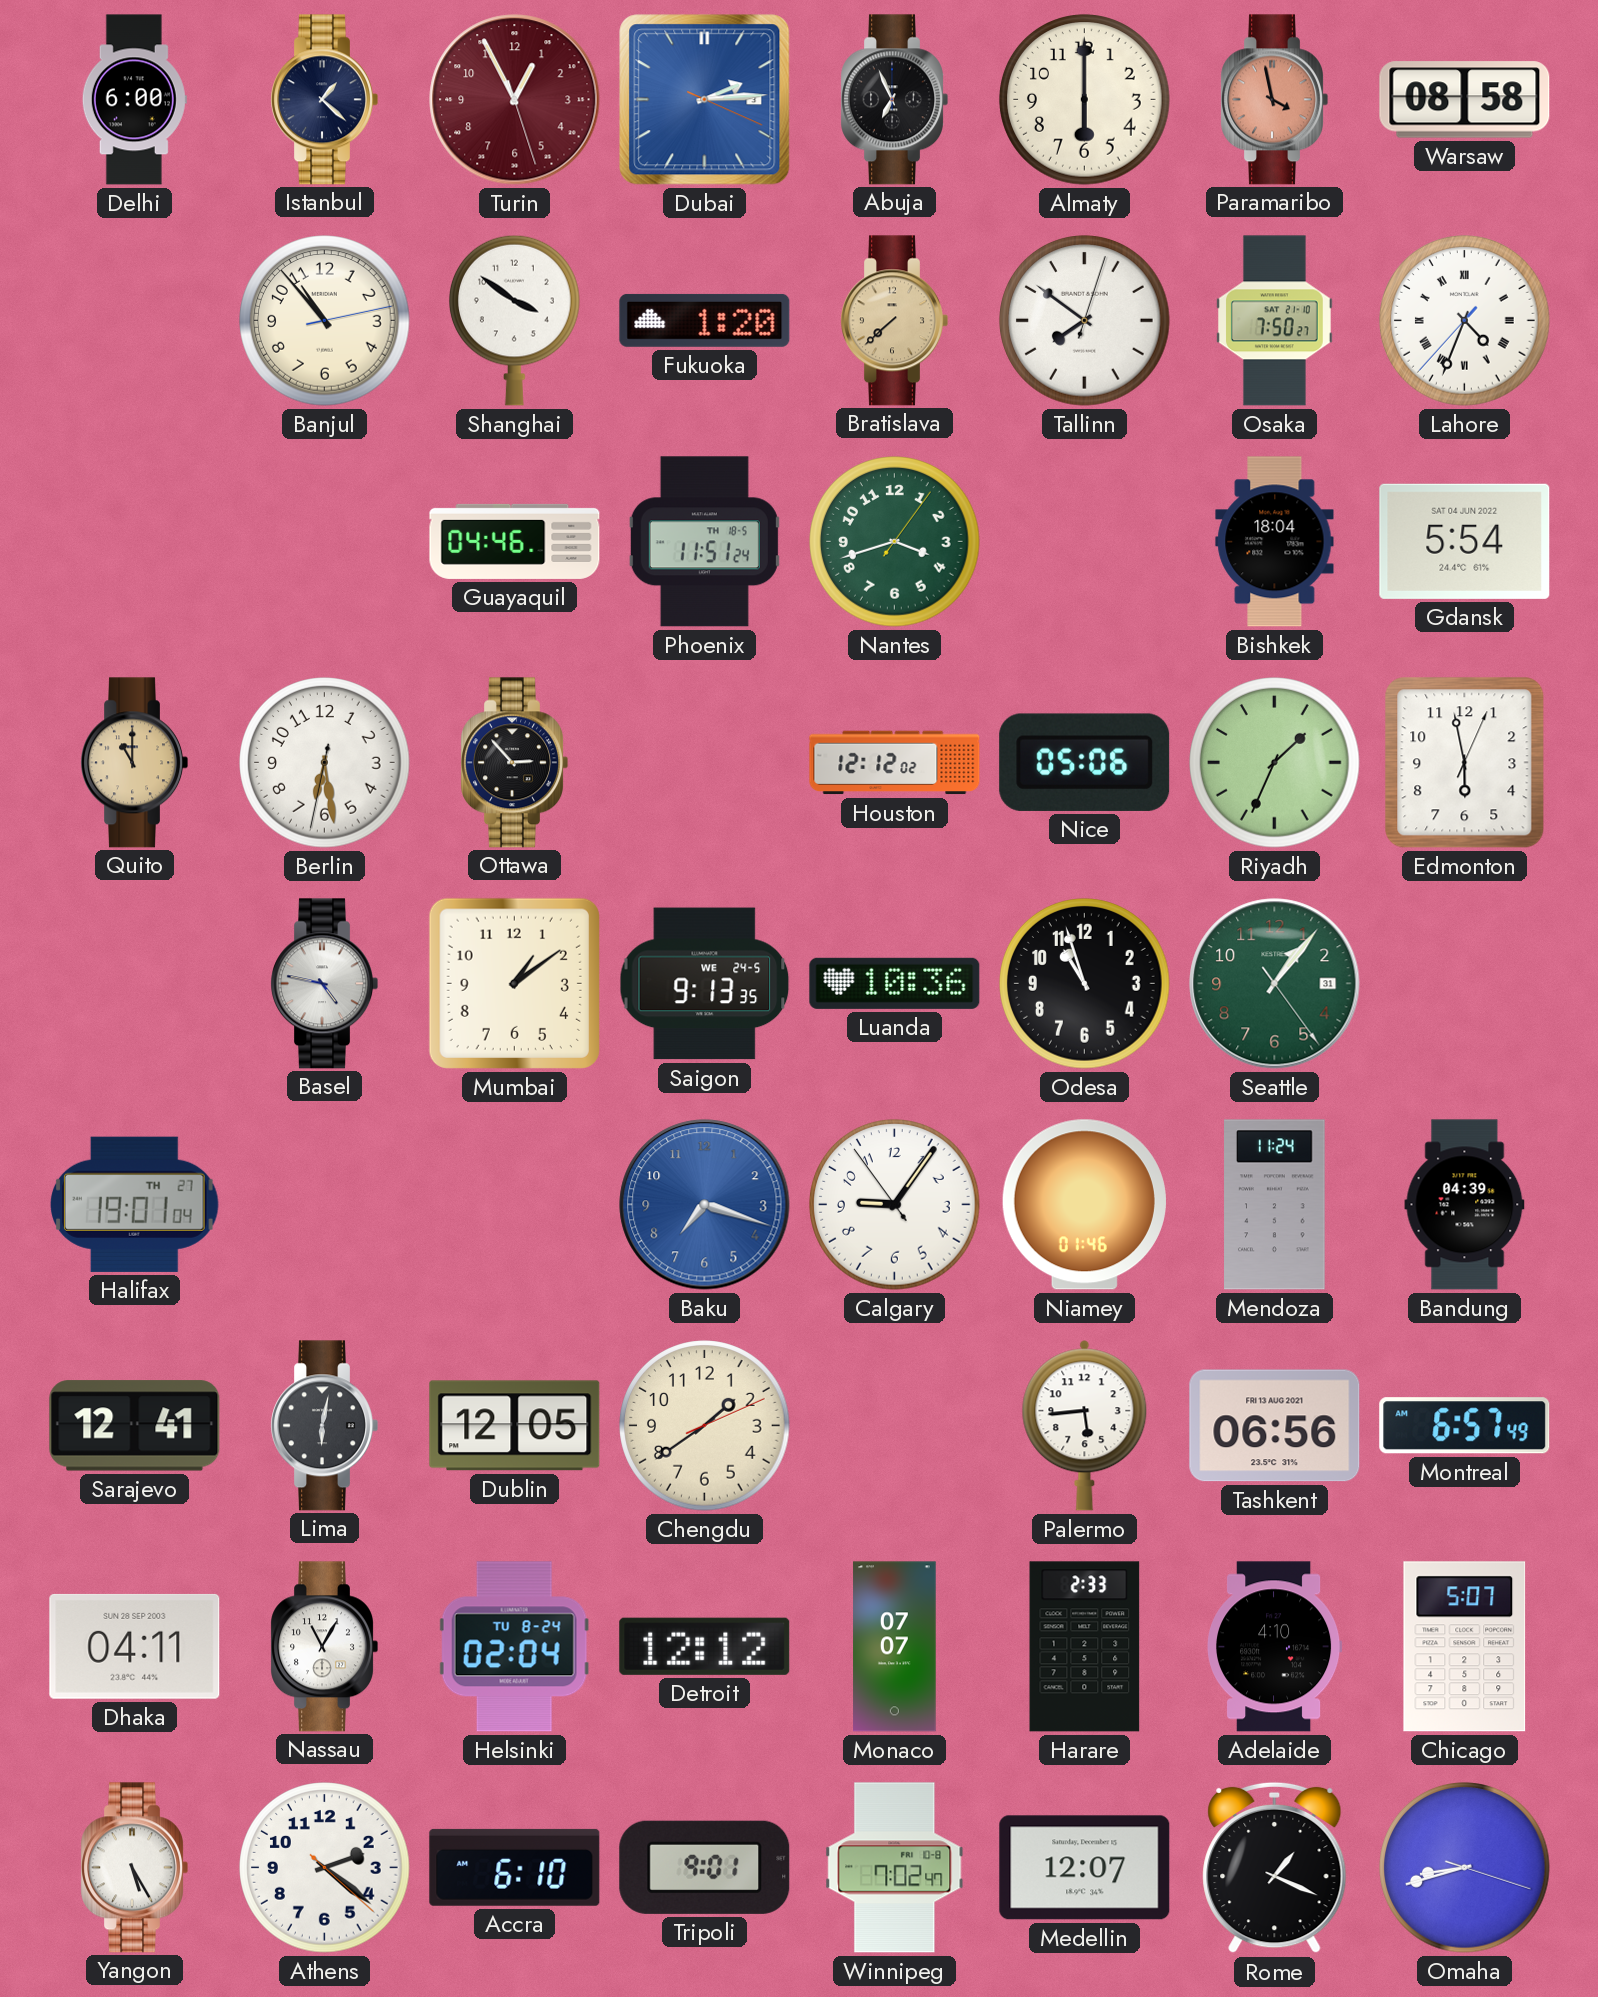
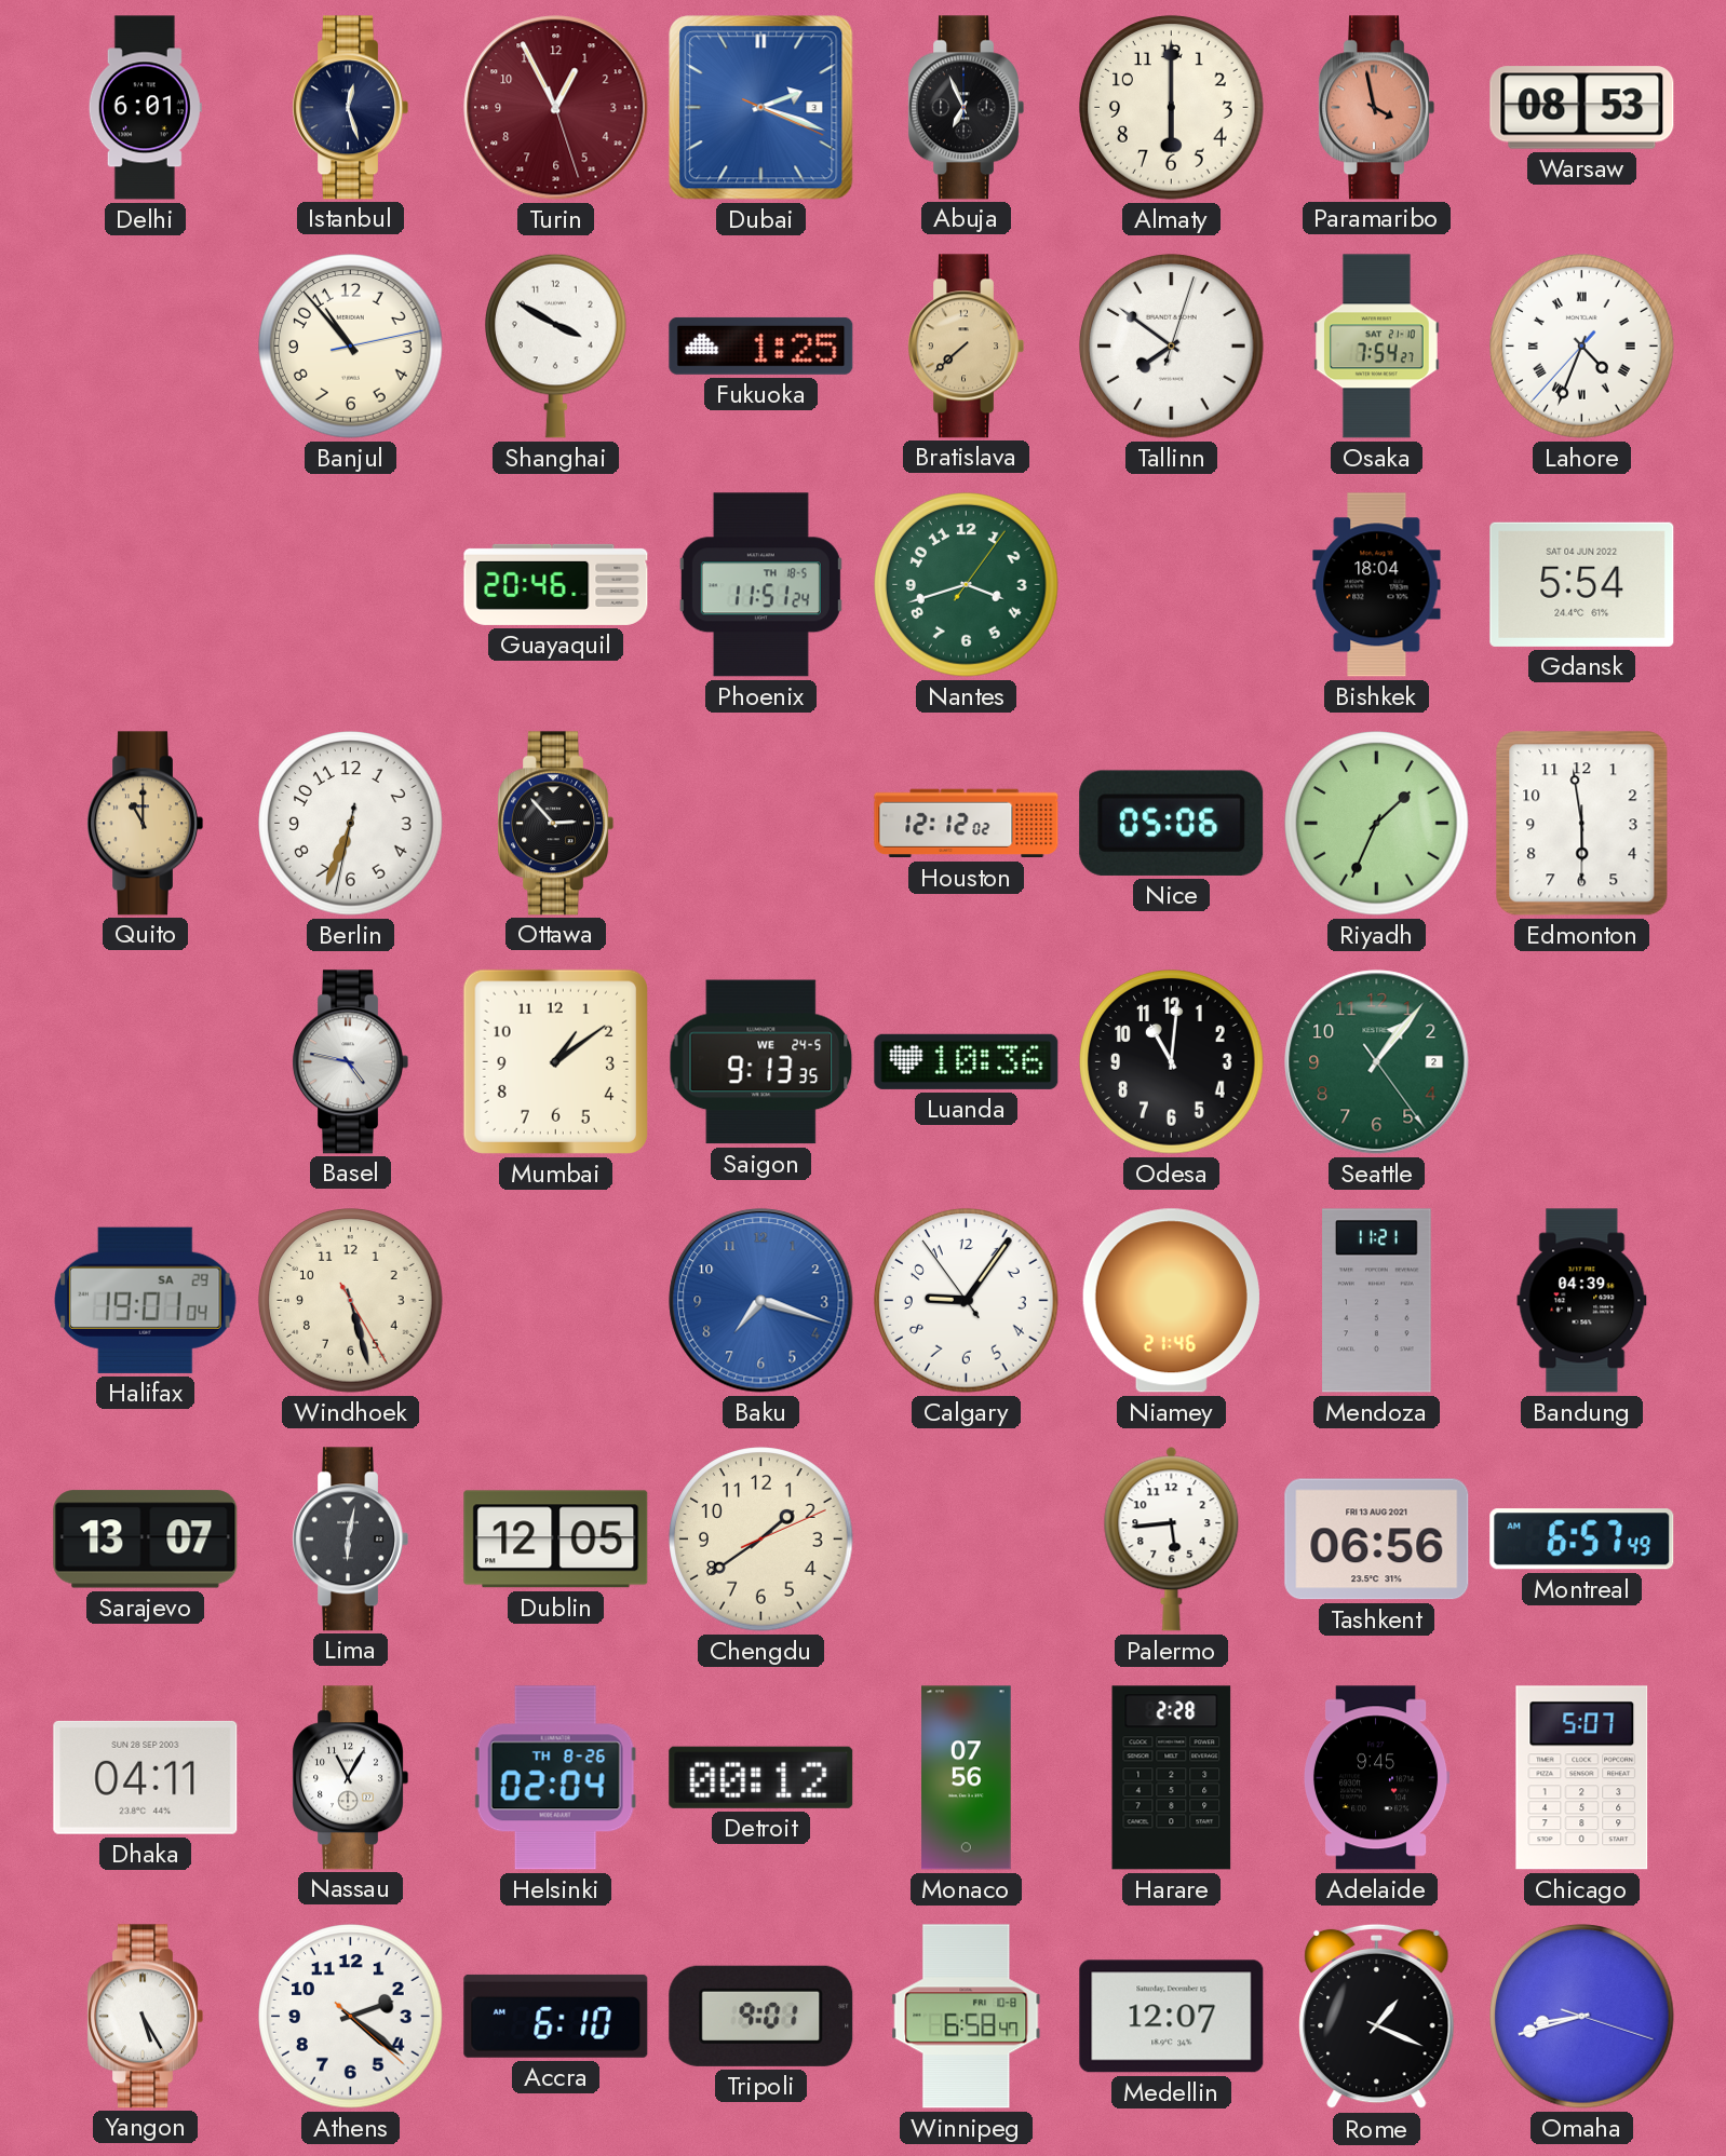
Delhi: 6:00 -> 6:01
Istanbul: 1:22 -> 12:27
Dubai: 2:14 -> 2:18
Warsaw: 08:58 -> 08:53
Shanghai: 3:51 -> 3:50
Fukuoka: 1:20 -> 1:25
Osaka: 7:50 -> 7:54
Guayaquil: 04:46 -> 20:46
Berlin: 6:28 -> 6:33
Edmonton: 5:58:04 -> 5:58:30
Odesa: 10:57 -> 11:01
Seattle date: 31 -> 2
Halifax date: TH 27 -> SA 29
Windhoek: none -> 5:27
Niamey: 01:46 -> 21:46
Mendoza: 11:24 -> 11:21
Sarajevo: 12:41 -> 13:07
Helsinki date: TU 8-24 -> TH 8-26
Detroit: 12:12 -> 00:12
Monaco: 07:07 -> 07:56
Harare: 2:33 -> 2:28
Adelaide: 4:10 -> 9:45
Winnipeg: 7:02 -> 6:58
